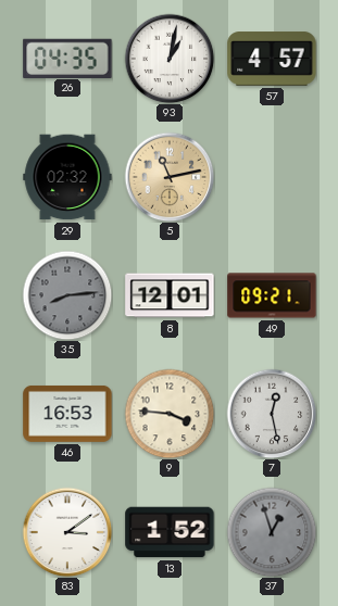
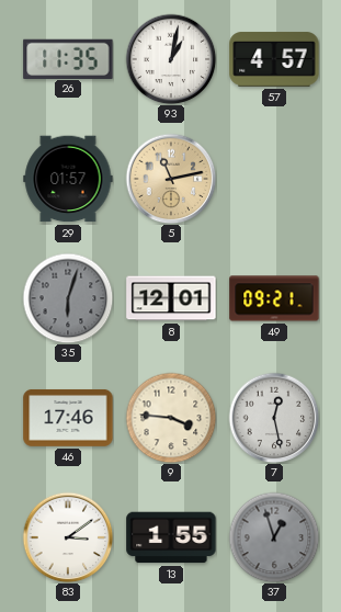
26: 04:35 -> 11:35
29: 02:32 -> 01:57
35: 8:14 -> 6:03
46: 16:53 -> 17:46
13: 1:52 -> 1:55
